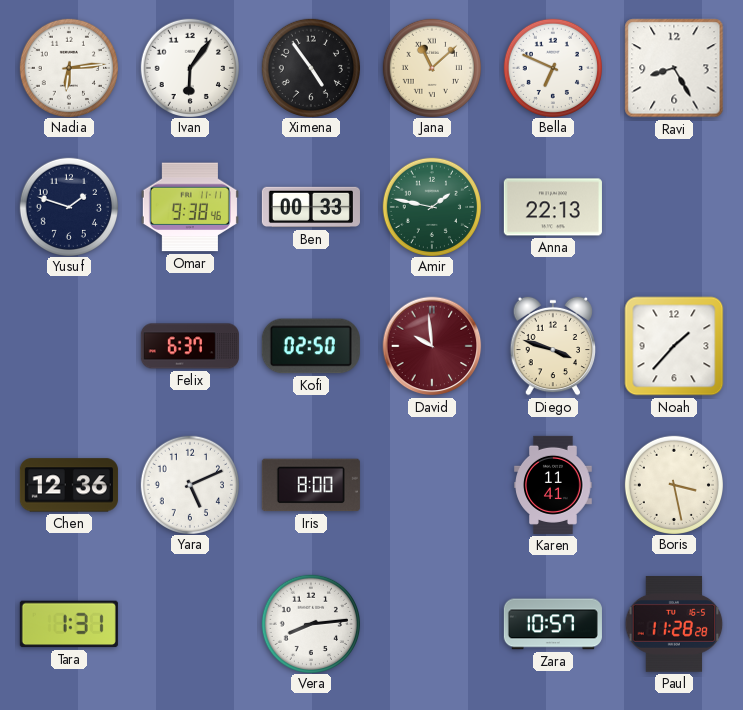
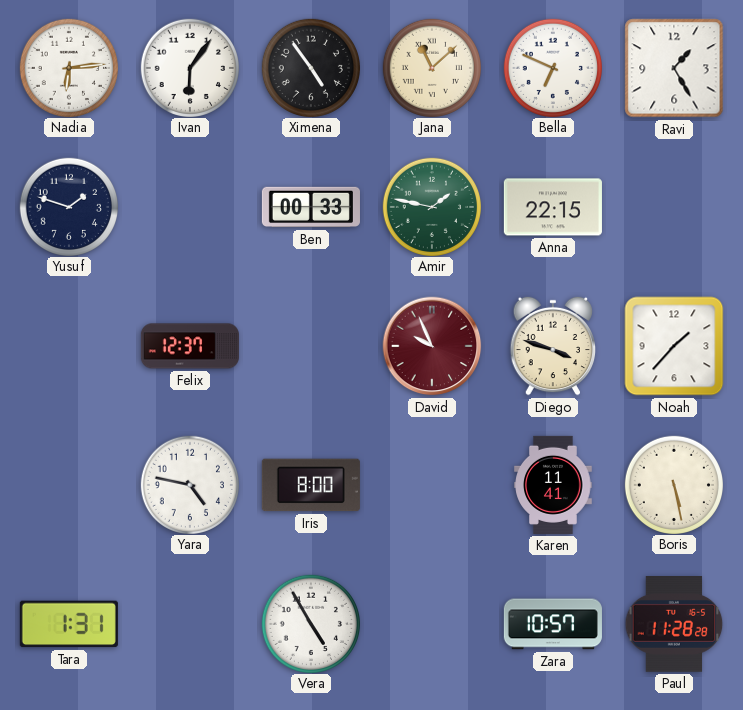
Ravi: 8:25 -> 1:25
Omar: 9:38 -> none
Anna: 22:13 -> 22:15
Felix: 6:37 -> 12:37
Kofi: 02:50 -> none
David: 9:59 -> 9:56
Chen: 12:36 -> none
Yara: 5:11 -> 4:47
Boris: 3:28 -> 5:28
Vera: 8:14 -> 4:55
